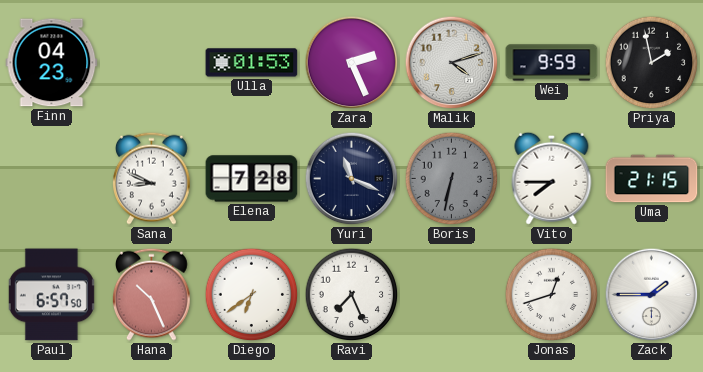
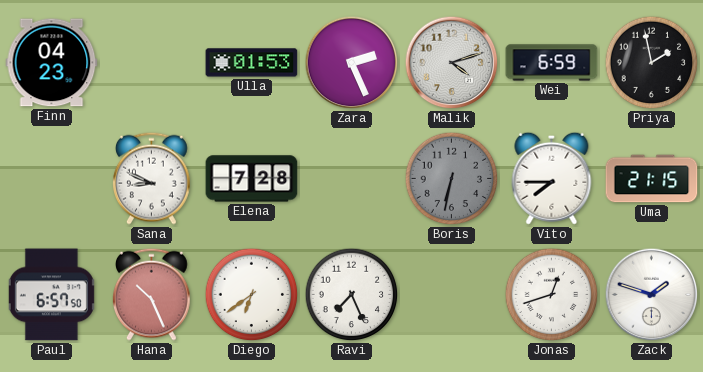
Wei: 9:59 -> 6:59
Yuri: 11:19 -> none
Zack: 1:45 -> 1:48
